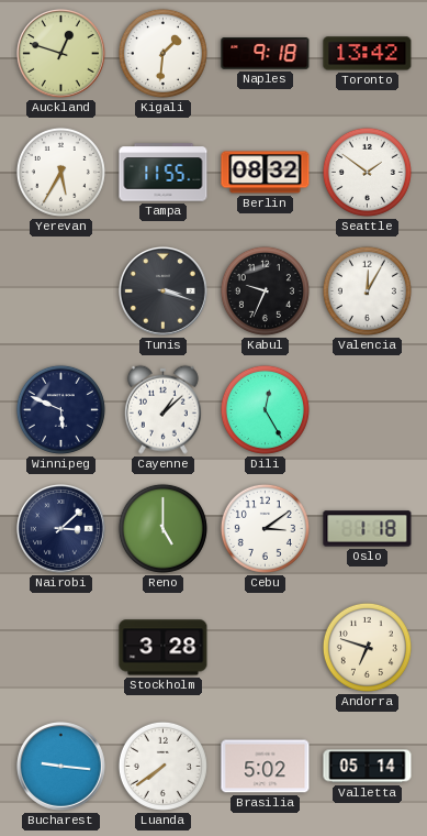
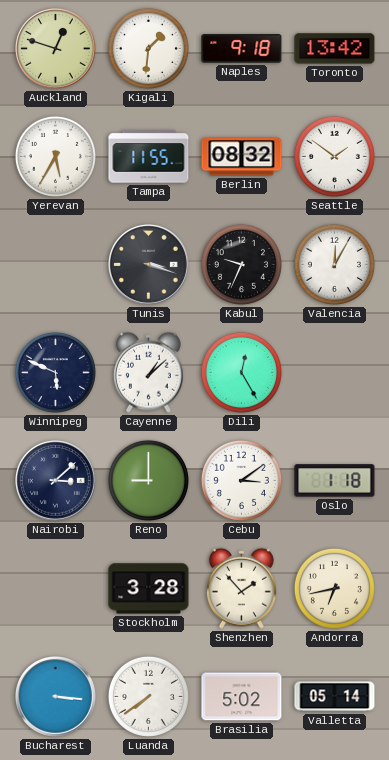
Reno: 5:00 -> 9:00
Shenzhen: none -> 1:53
Andorra: 6:48 -> 6:43
Bucharest: 9:16 -> 3:16
